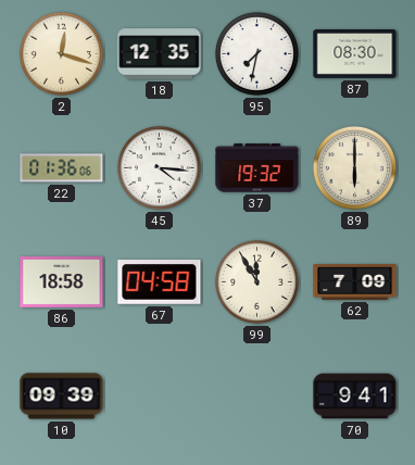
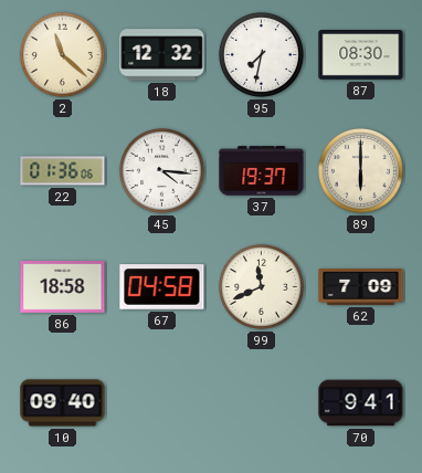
2: 12:18 -> 11:22
18: 12:35 -> 12:32
37: 19:32 -> 19:37
99: 11:55 -> 11:41
10: 09:39 -> 09:40
